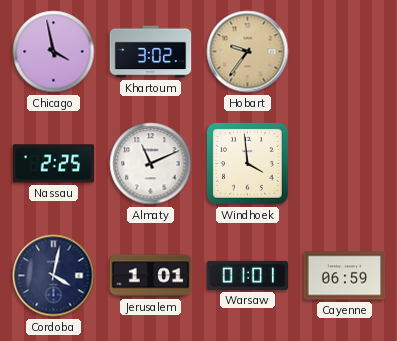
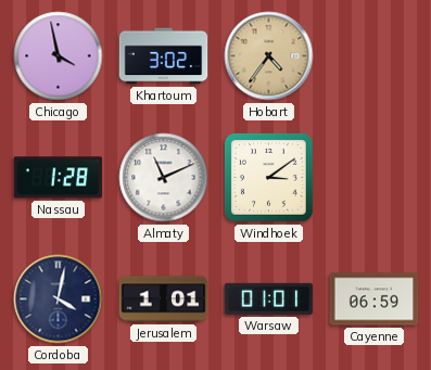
Hobart: 9:36 -> 4:36
Nassau: 2:25 -> 1:28
Windhoek: 3:59 -> 3:09
